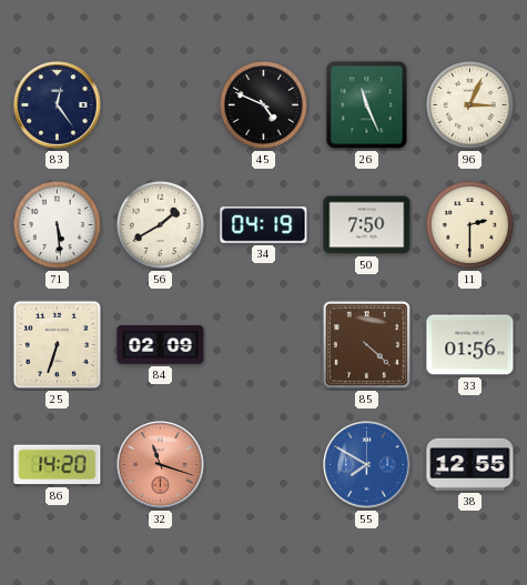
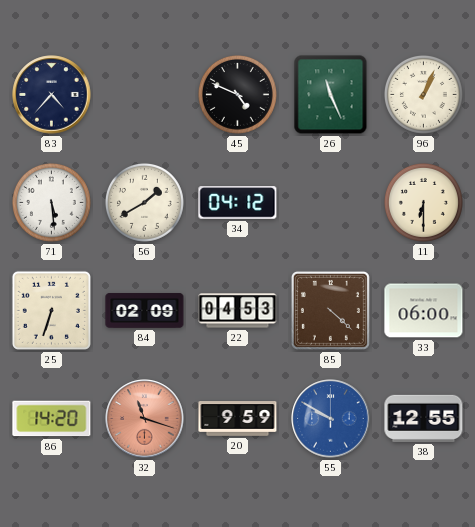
83: 12:24 -> 4:37
96: 3:04 -> 1:04
34: 04:19 -> 04:12
50: 7:50 -> none
11: 2:30 -> 6:30
22: none -> 04:53
33: 01:56 -> 06:00
20: none -> 9:59
55: 7:50 -> 9:50
